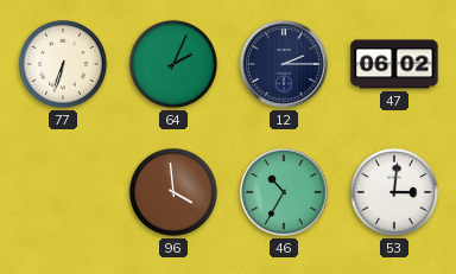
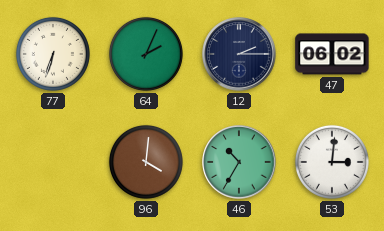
96: 3:59 -> 4:01
